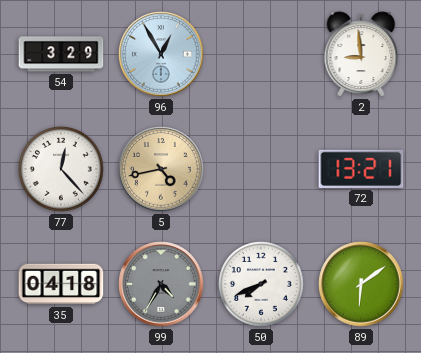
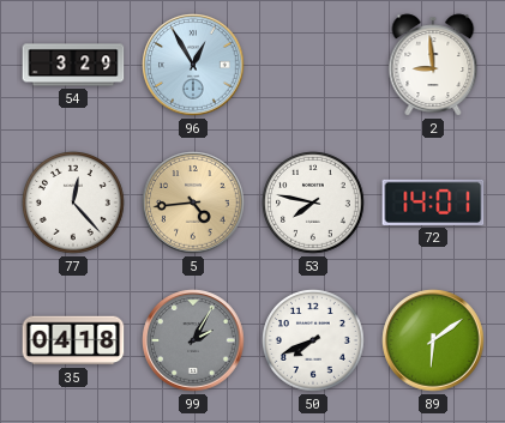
5: 4:43 -> 4:44
53: none -> 7:47
72: 13:21 -> 14:01
99: 4:35 -> 2:05
